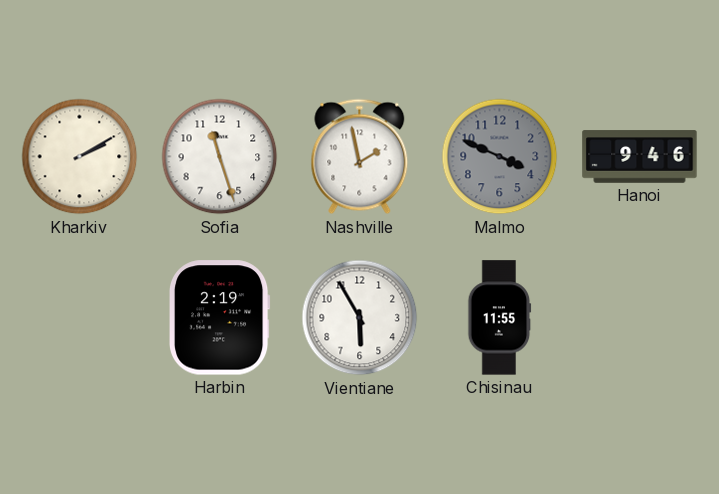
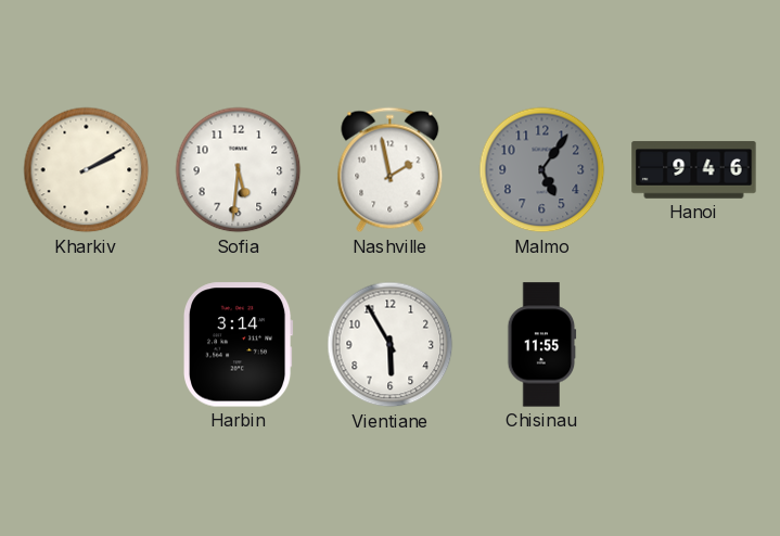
Sofia: 11:27 -> 5:31
Malmo: 3:49 -> 5:06
Harbin: 2:19 -> 3:14
